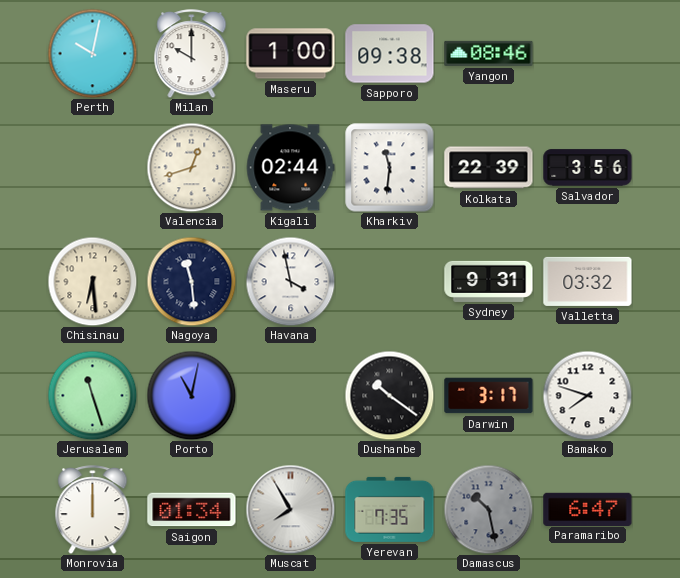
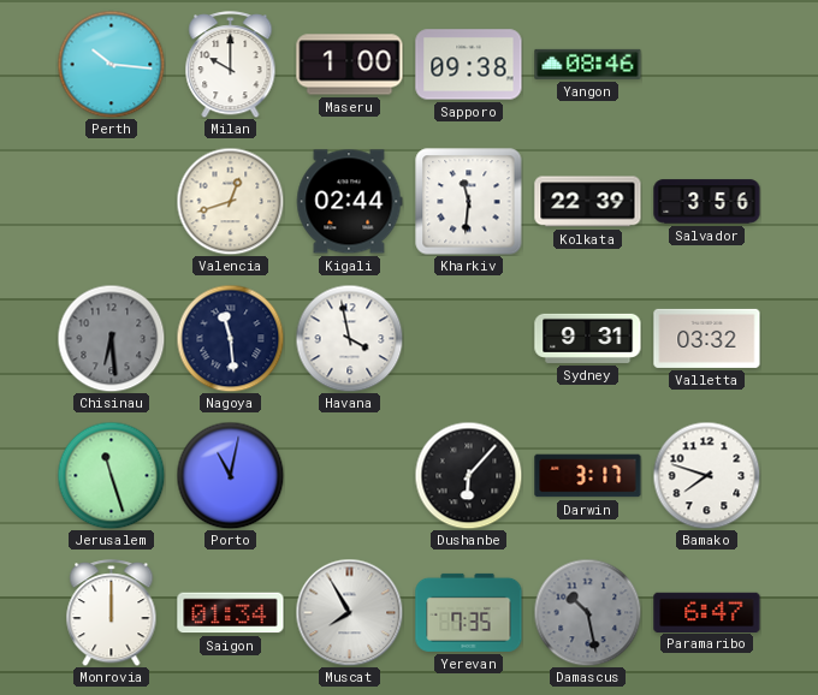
Perth: 10:02 -> 10:16
Chisinau dial: cream -> grey
Dushanbe: 10:21 -> 6:07
